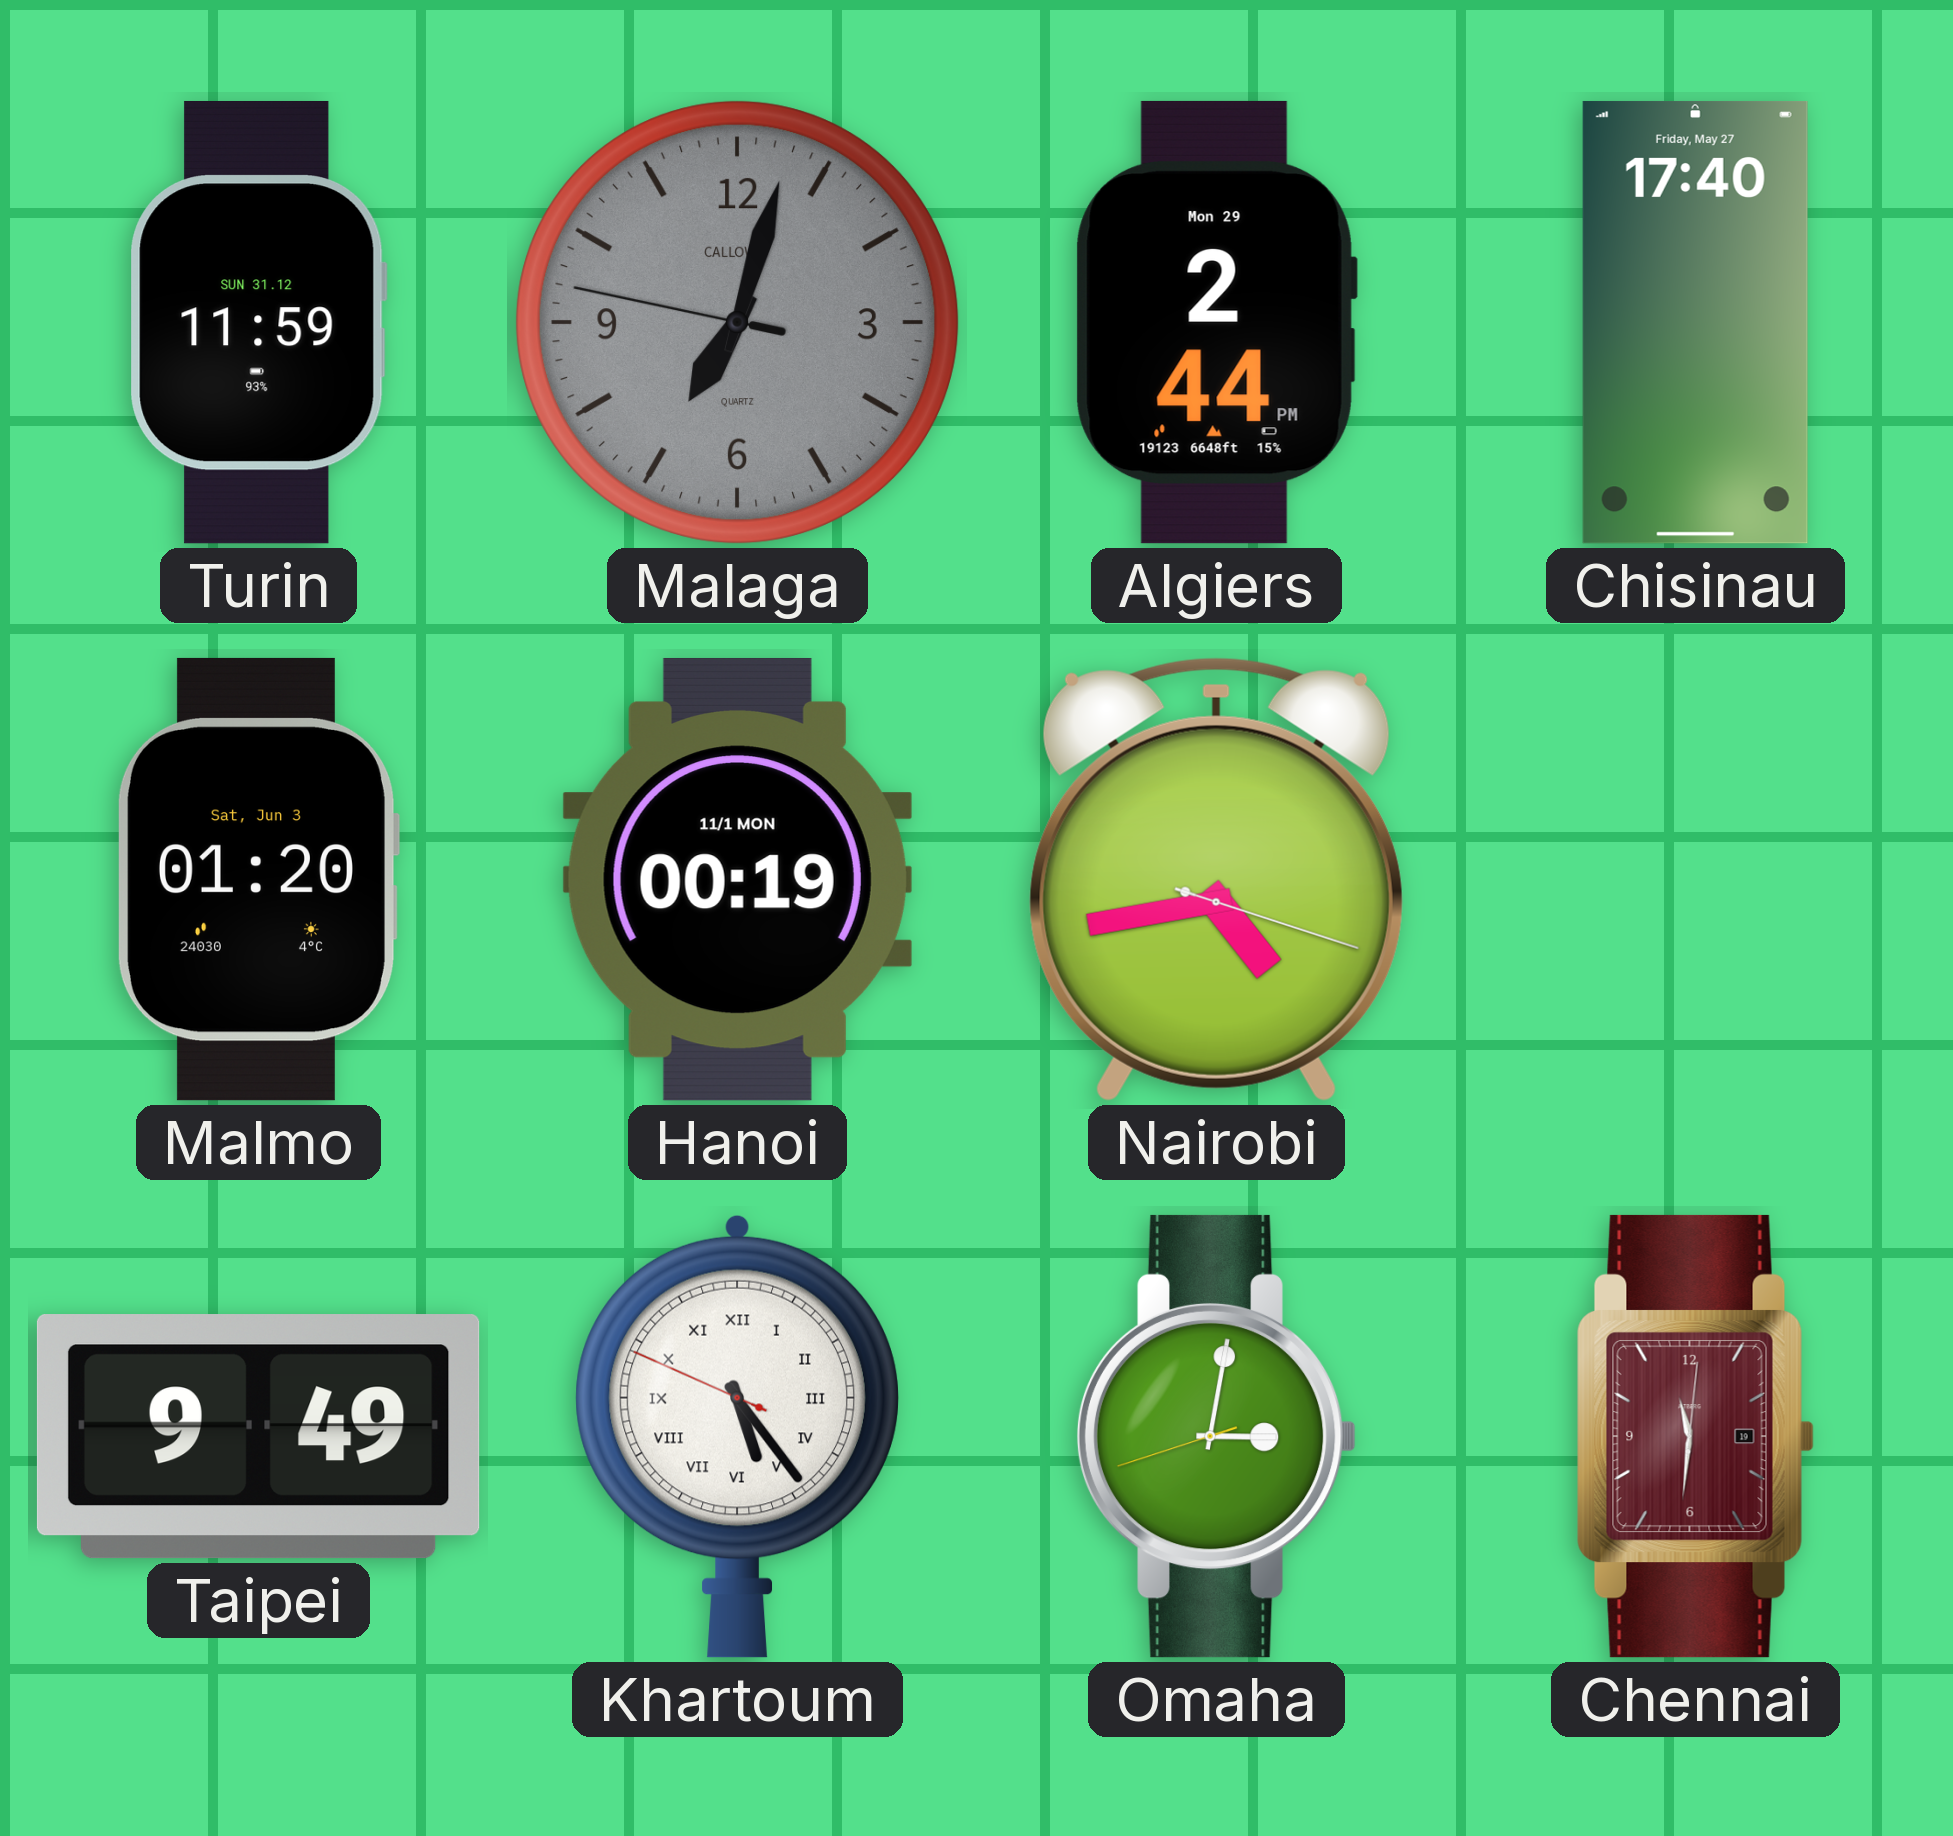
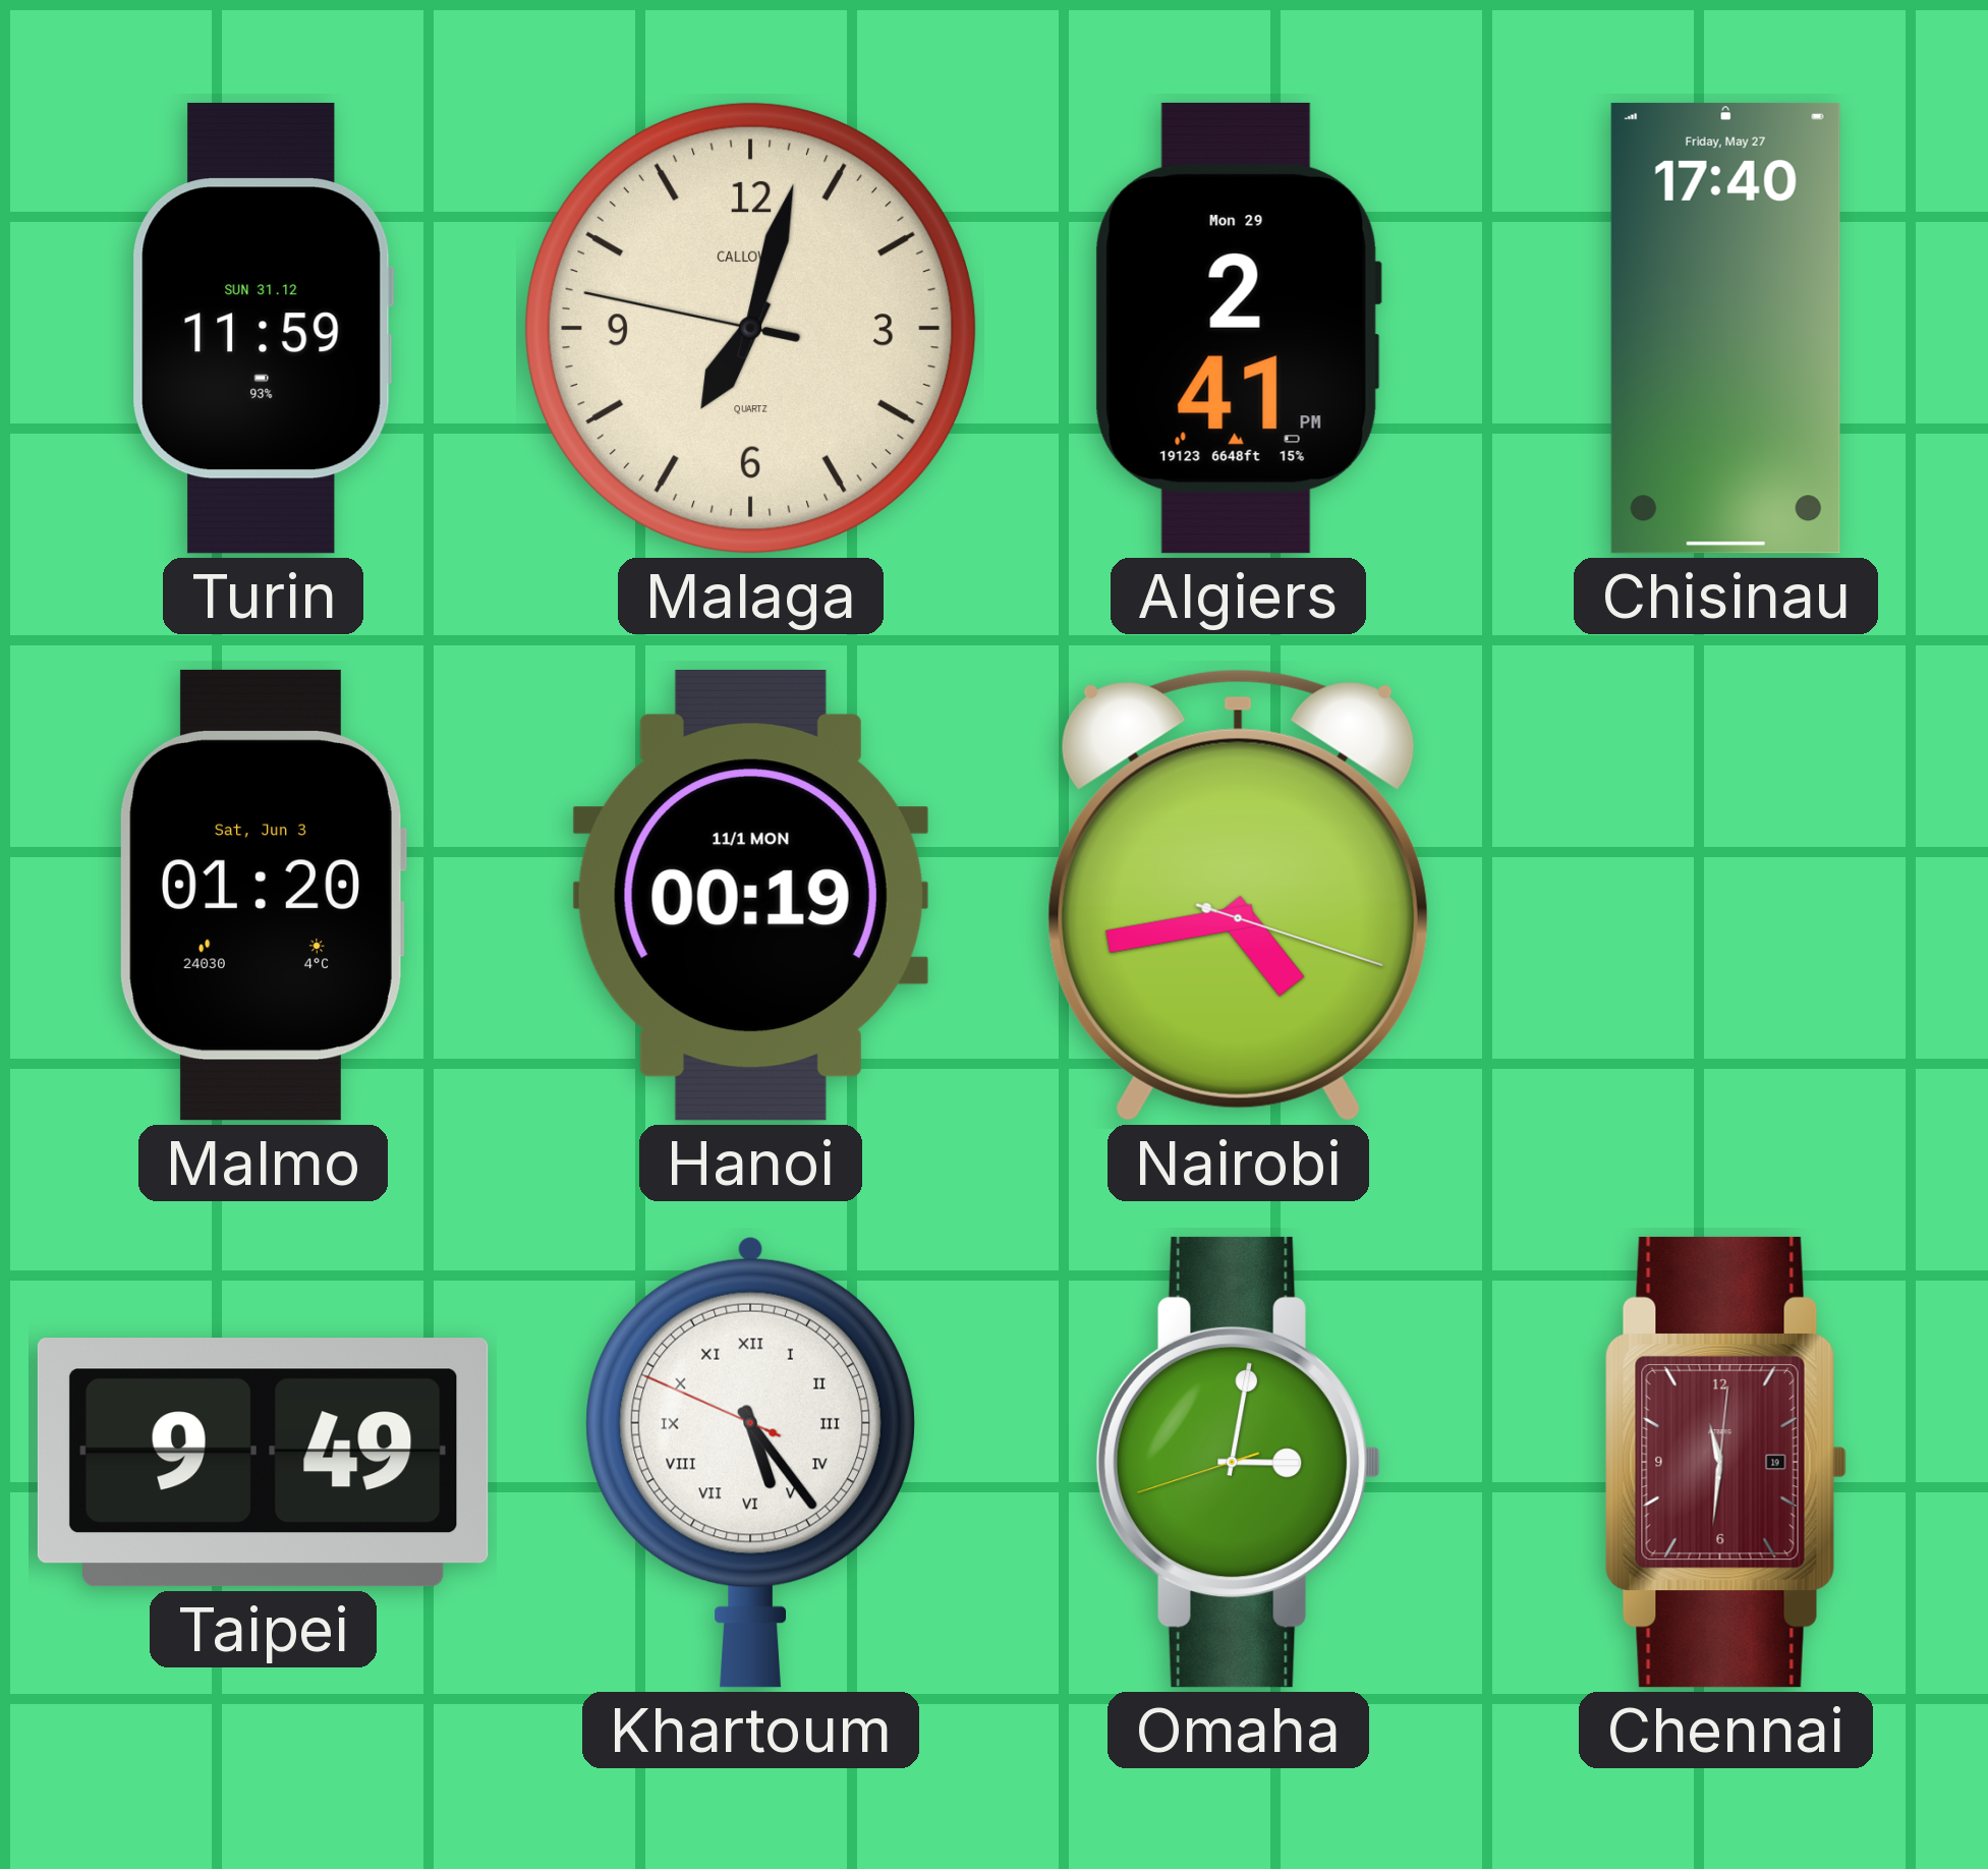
Malaga dial: grey -> cream
Algiers: 2:44 -> 2:41
